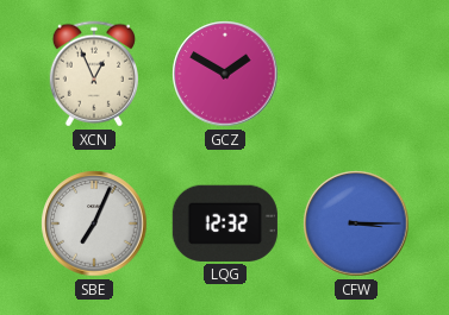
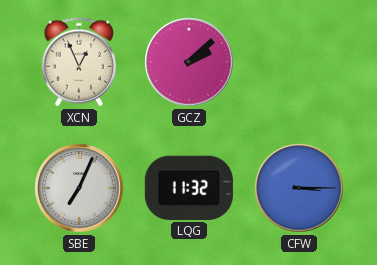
GCZ: 1:50 -> 2:08
LQG: 12:32 -> 11:32
